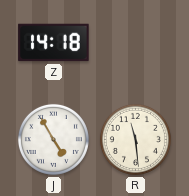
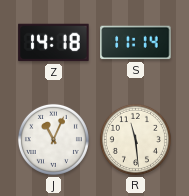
S: none -> 11:14
J: 4:55 -> 11:04
